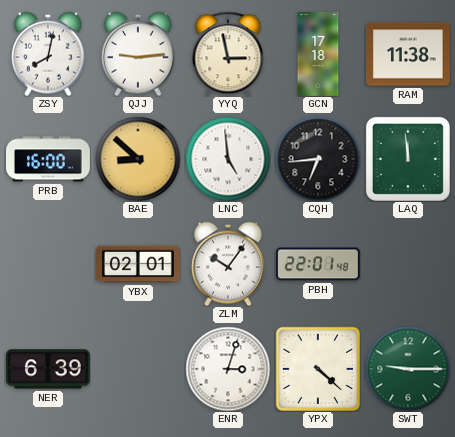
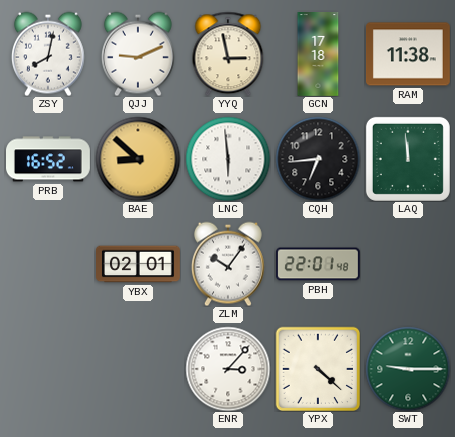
QJJ: 9:14 -> 9:11
PRB: 16:00 -> 16:52
LNC: 4:59 -> 5:59
NER: 6:39 -> none
ENR: 3:03 -> 3:07
